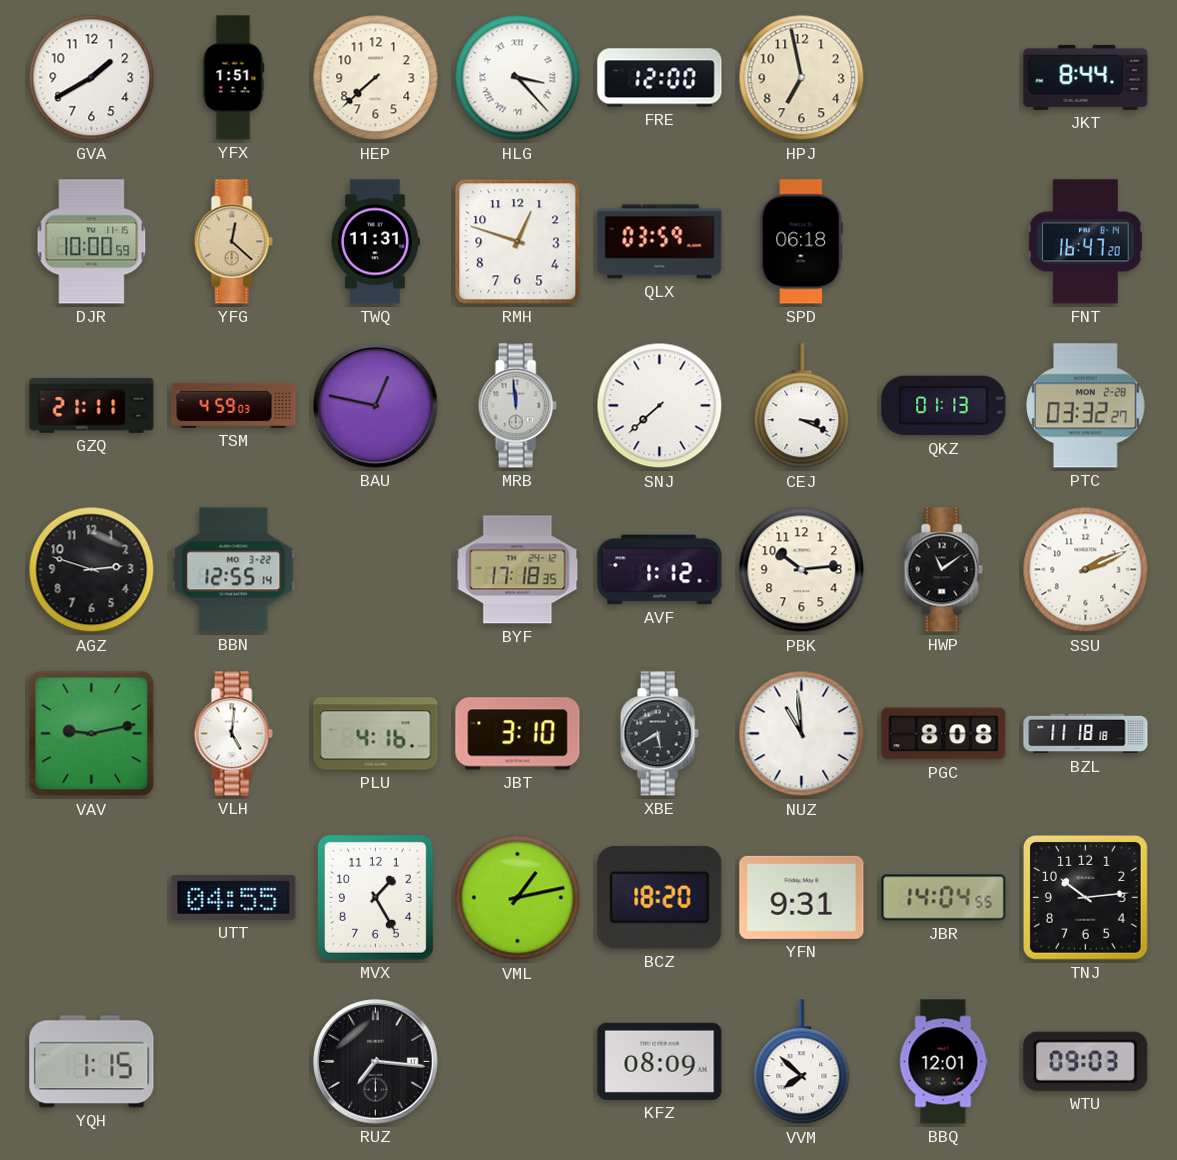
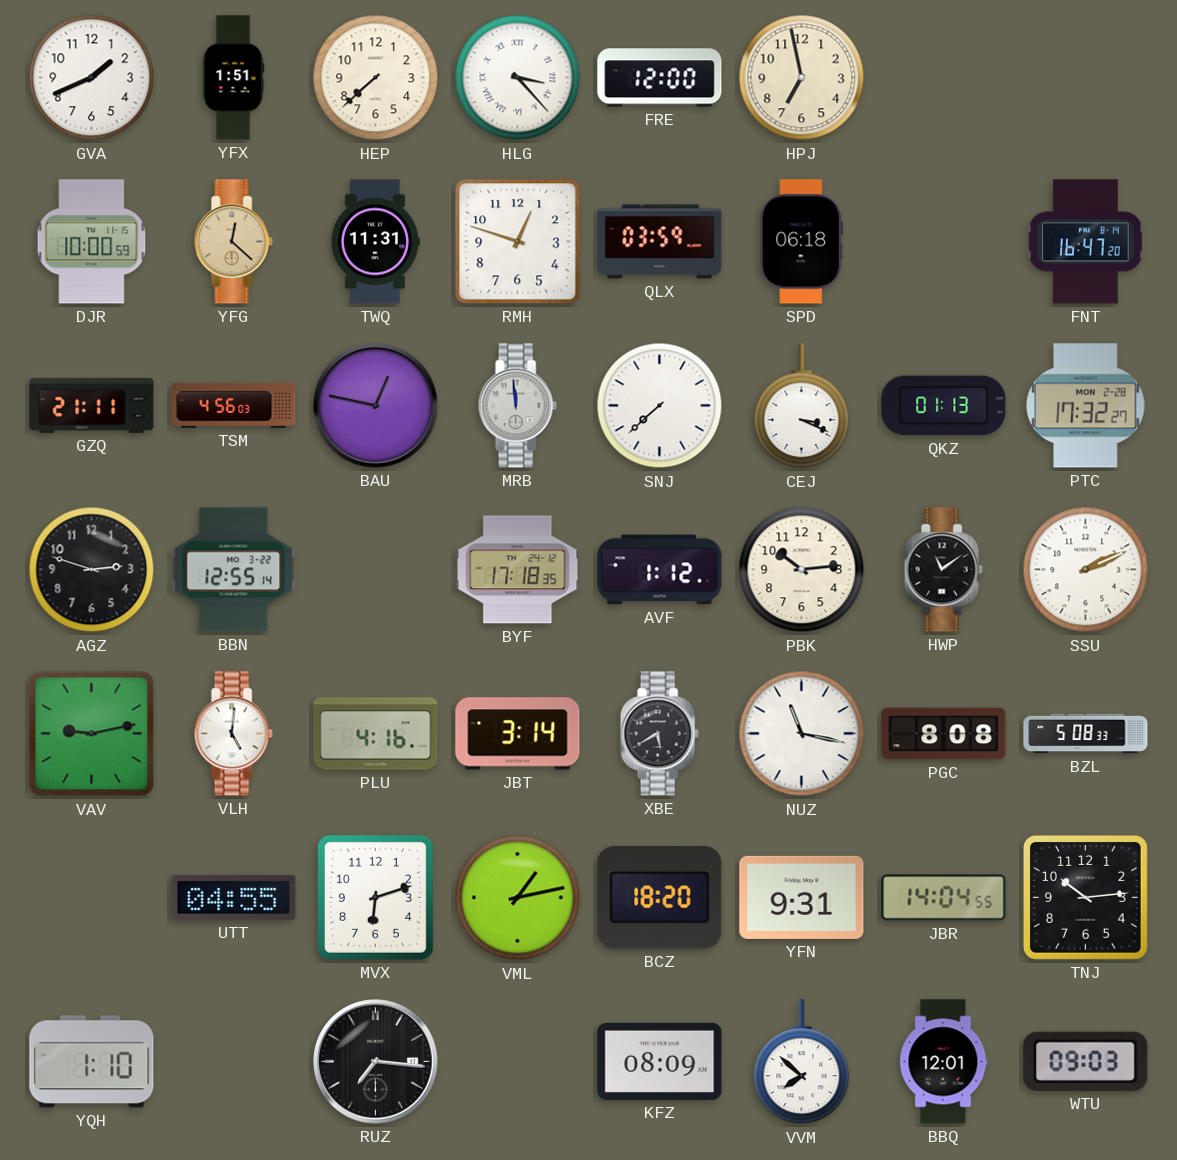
GVA: 1:40 -> 1:41
JKT: 8:44 -> none
TSM: 4:59 -> 4:56
PTC: 03:32 -> 17:32
JBT: 3:10 -> 3:14
NUZ: 10:59 -> 11:17
BZL: 11:18 -> 5:08
MVX: 1:25 -> 6:12
YQH: 1:15 -> 1:10
